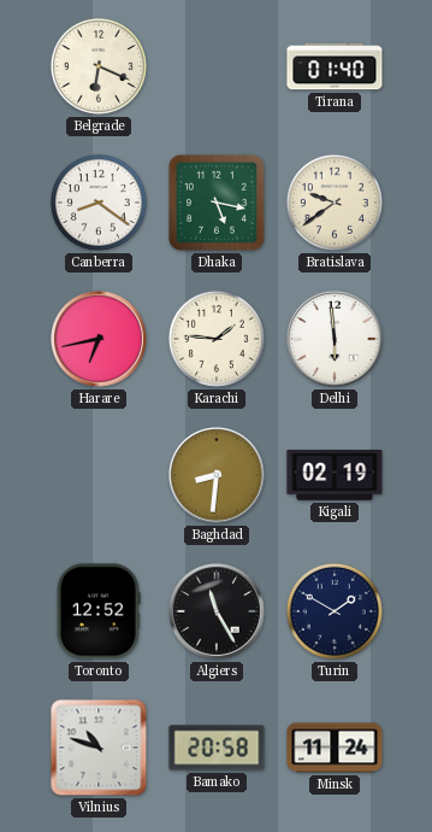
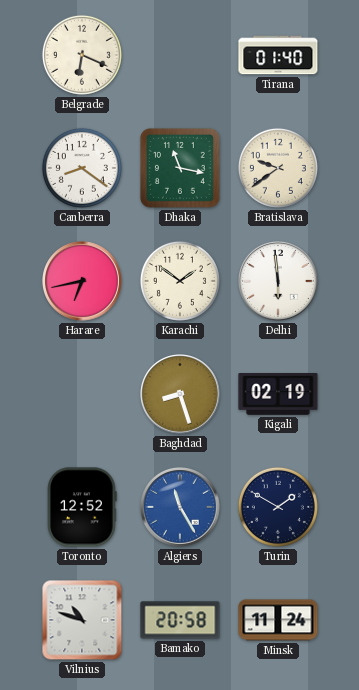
Dhaka: 5:17 -> 11:17
Karachi: 1:46 -> 1:51
Baghdad: 8:31 -> 8:27
Algiers dial: black -> blue
